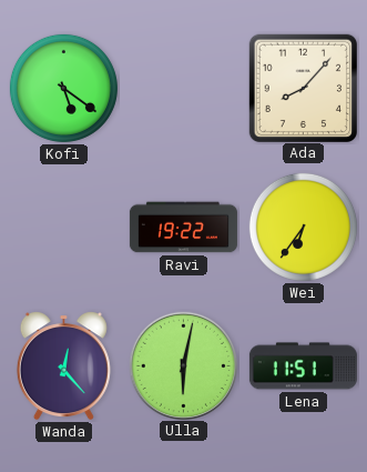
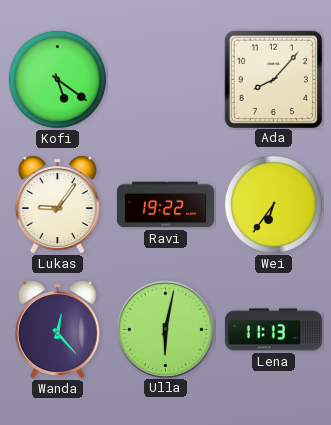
Lukas: none -> 9:06
Lena: 11:51 -> 11:13
